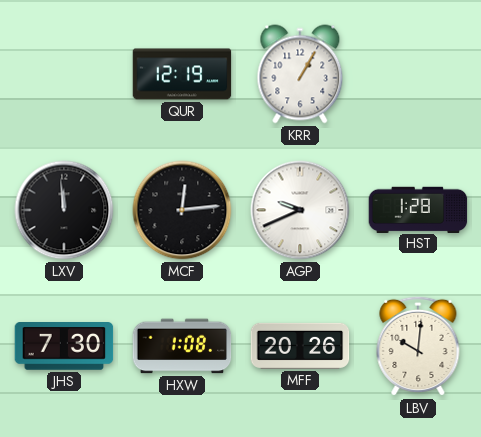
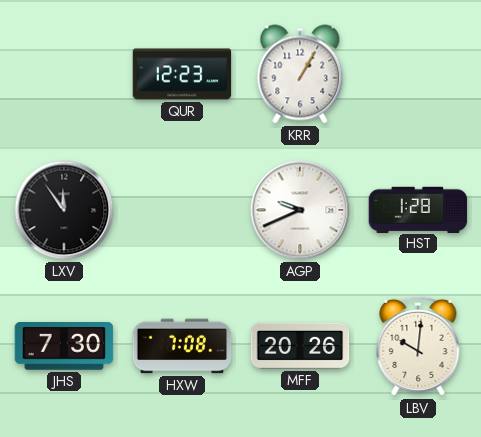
QUR: 12:19 -> 12:23
LXV: 11:59 -> 11:54
MCF: 12:14 -> none
HXW: 1:08 -> 7:08
